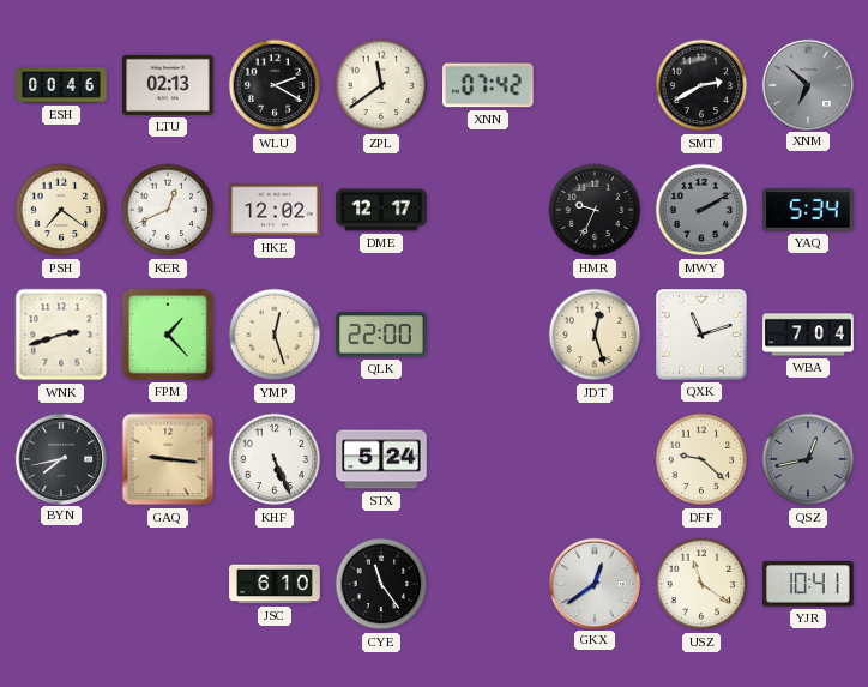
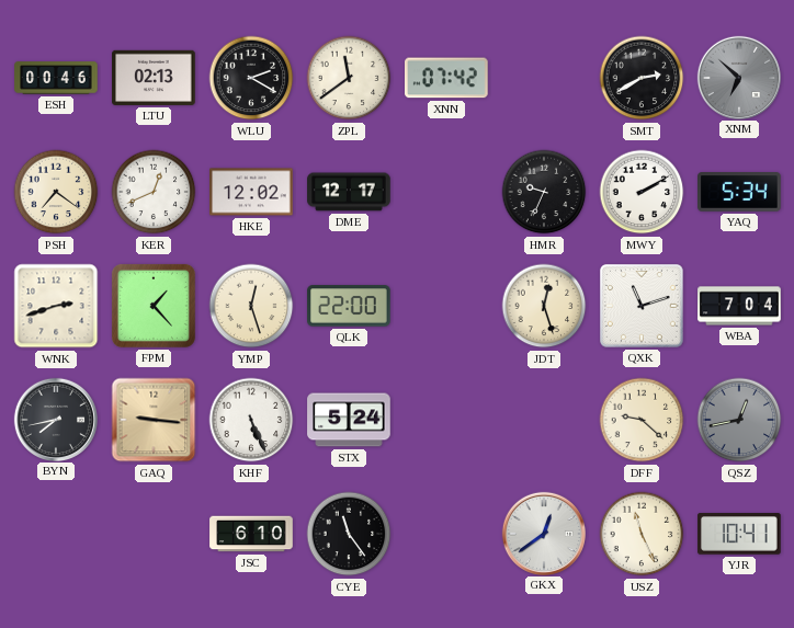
MWY dial: grey -> white
USZ: 11:21 -> 11:26
